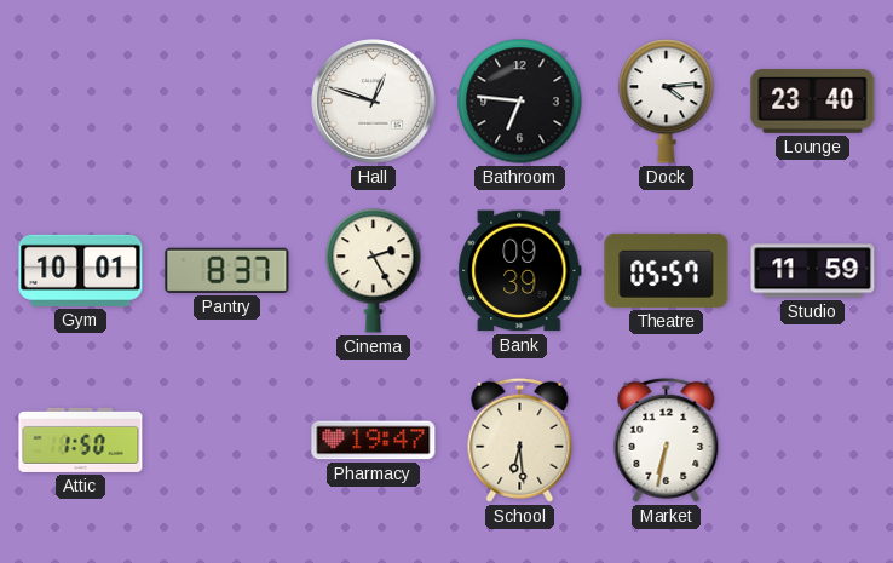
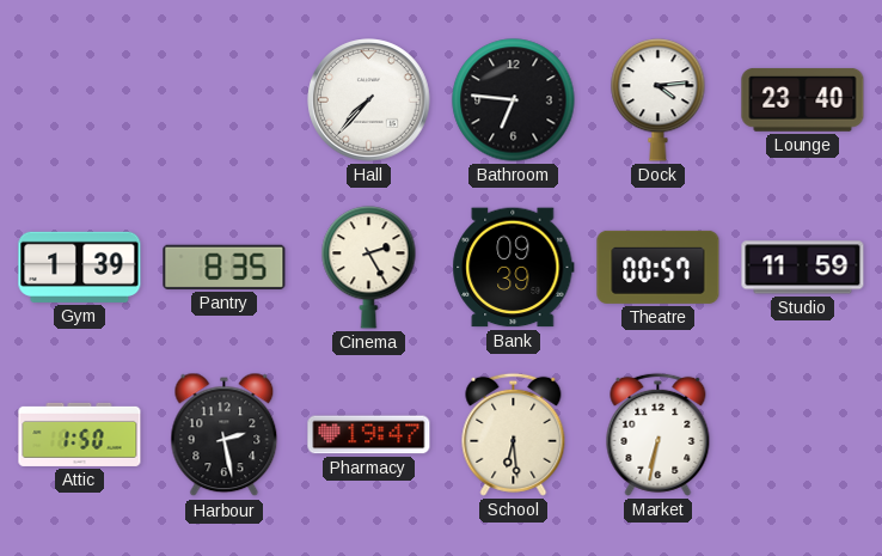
Hall: 12:48 -> 7:37
Gym: 10:01 -> 1:39
Pantry: 8:37 -> 8:35
Theatre: 05:57 -> 00:57
Harbour: none -> 2:28
